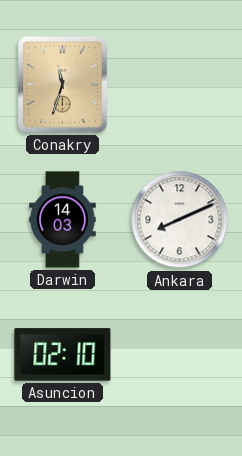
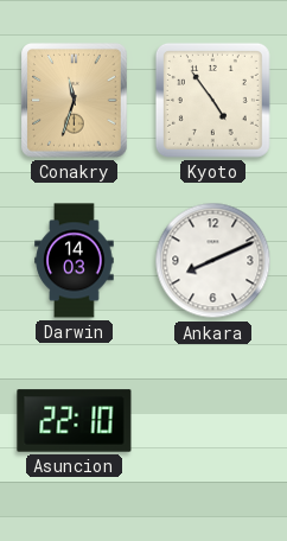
Kyoto: none -> 4:54
Asuncion: 02:10 -> 22:10
